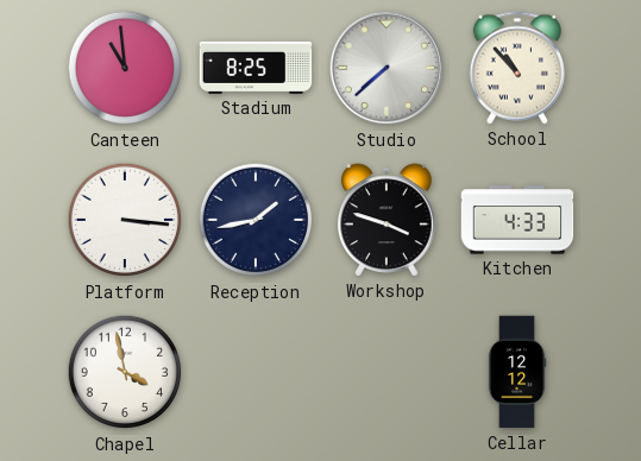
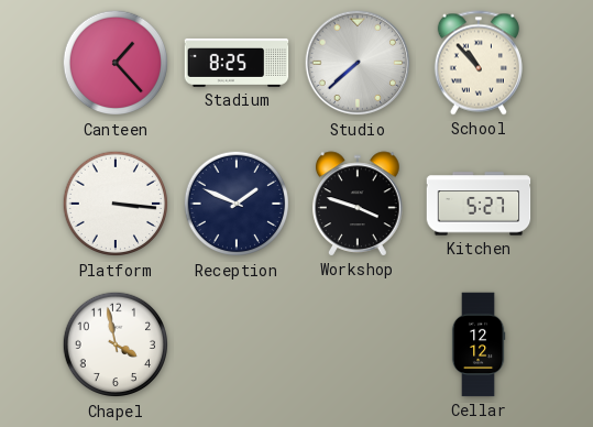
Canteen: 10:59 -> 1:23
Reception: 1:43 -> 1:49
Kitchen: 4:33 -> 5:27
